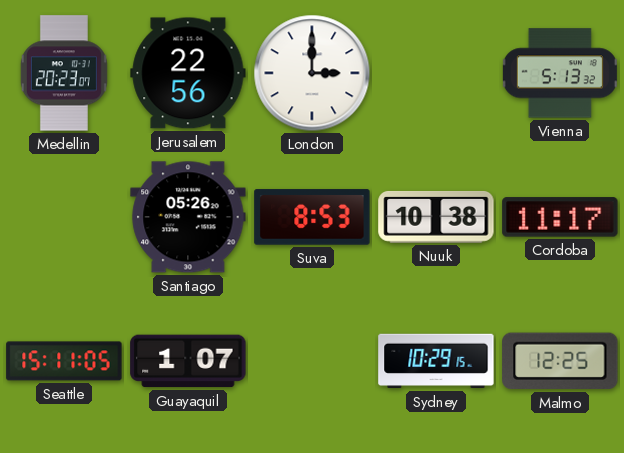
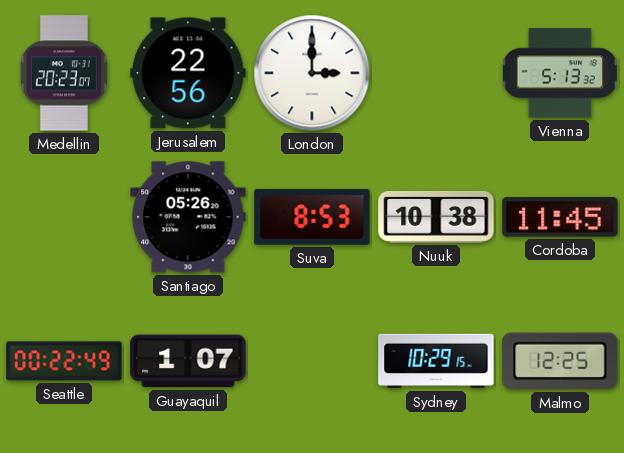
Cordoba: 11:17 -> 11:45
Seattle: 15:11 -> 00:22
